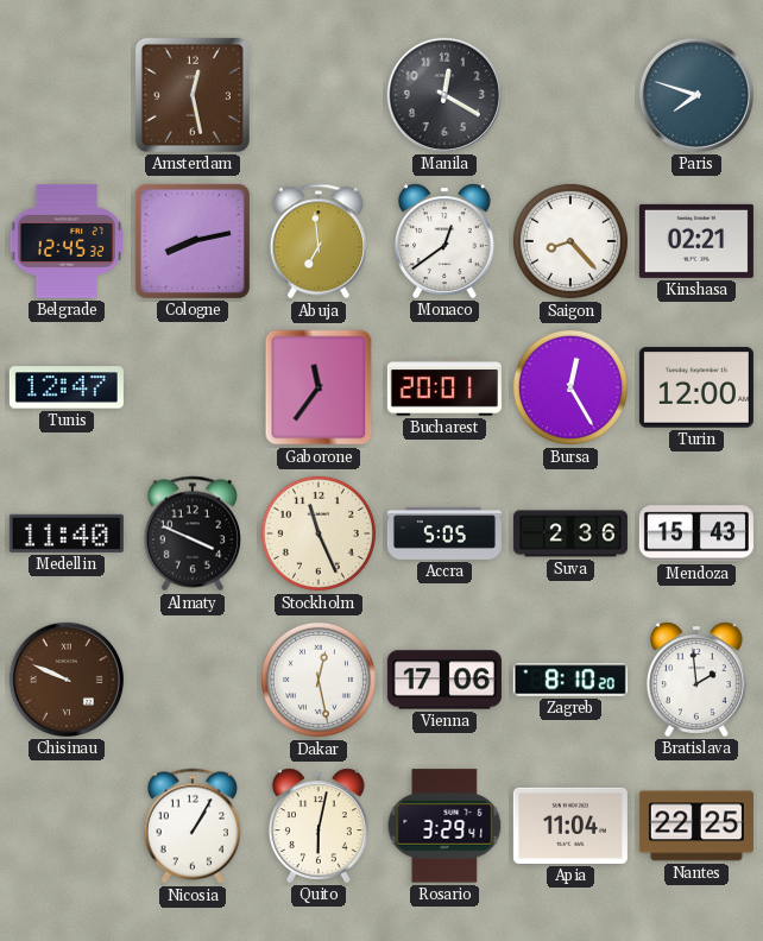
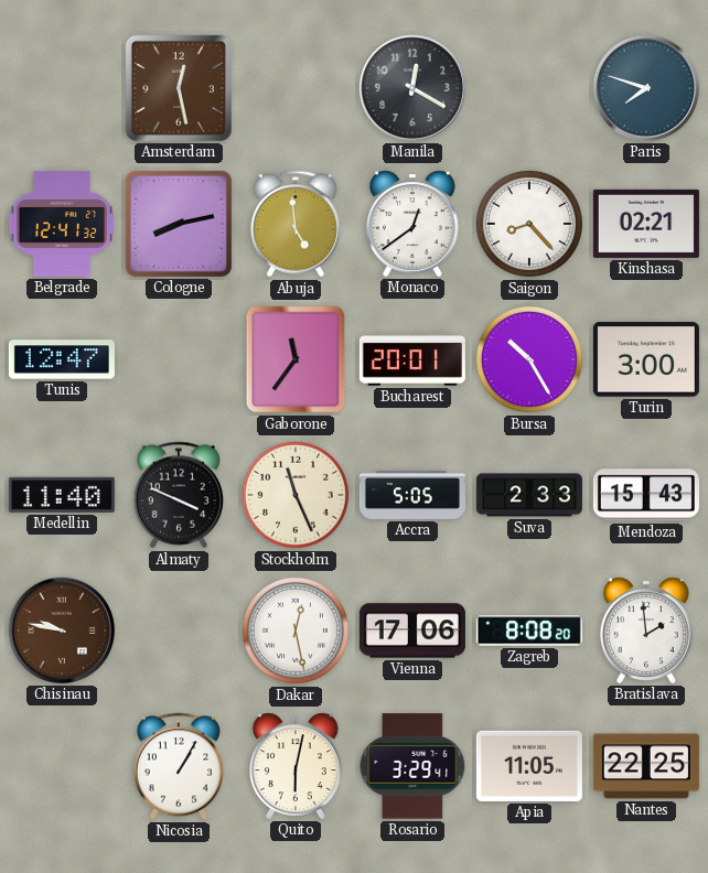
Belgrade: 12:45 -> 12:41
Abuja: 6:59 -> 4:59
Bursa: 12:25 -> 10:25
Turin: 12:00 -> 3:00
Suva: 2:36 -> 2:33
Chisinau: 9:49 -> 9:47
Zagreb: 8:10 -> 8:08
Apia: 11:04 -> 11:05
